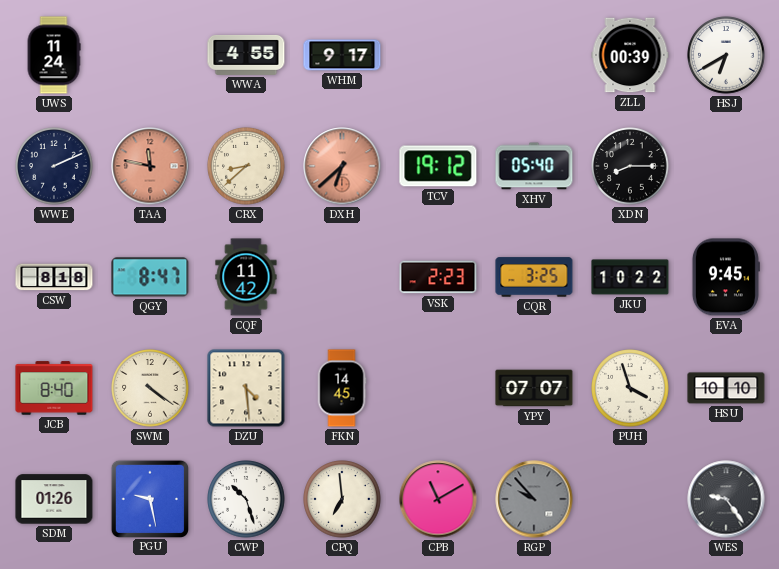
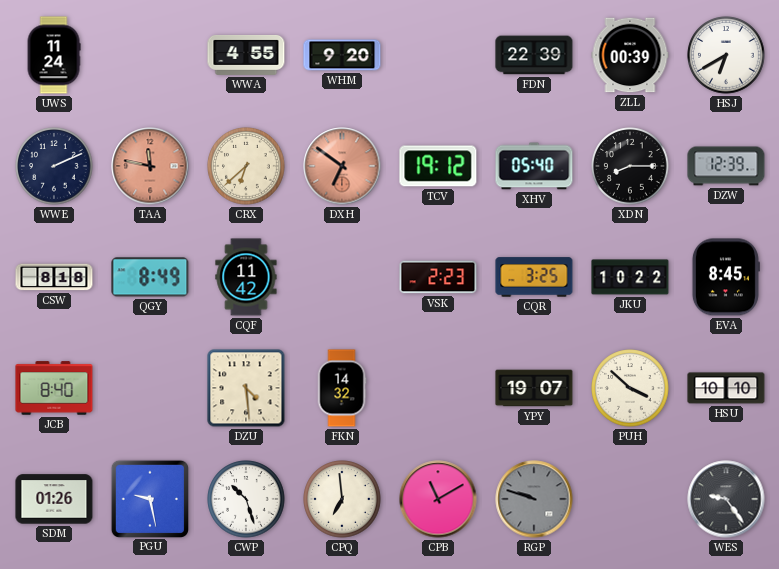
WHM: 9:17 -> 9:20
FDN: none -> 22:39
CRX: 8:38 -> 6:38
DXH: 6:38 -> 6:51
DZW: none -> 12:39
QGY: 8:47 -> 8:49
EVA: 9:45 -> 8:45
SWM: 4:21 -> none
FKN: 14:45 -> 14:32
YPY: 07:07 -> 19:07
PUH: 3:57 -> 3:52
RGP: 9:53 -> 9:48
